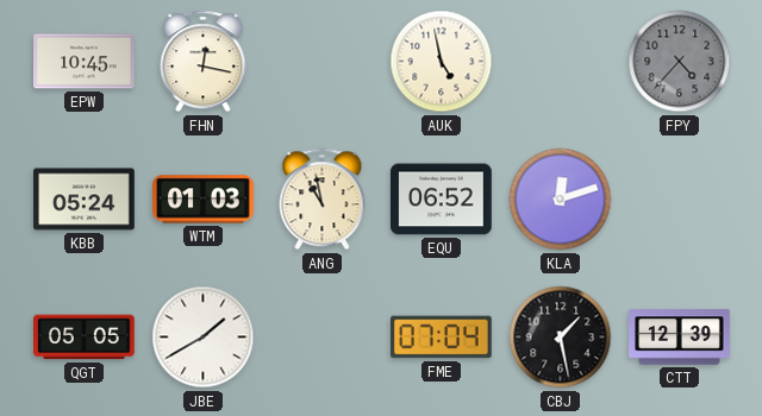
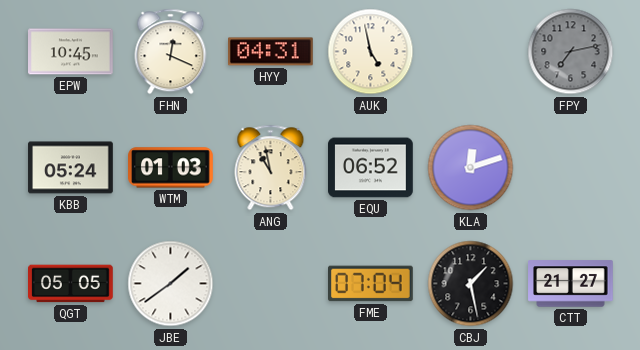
FHN: 12:17 -> 12:19
HYY: none -> 04:31
FPY: 4:37 -> 7:13
JBE: 1:40 -> 1:39
CTT: 12:39 -> 21:27
